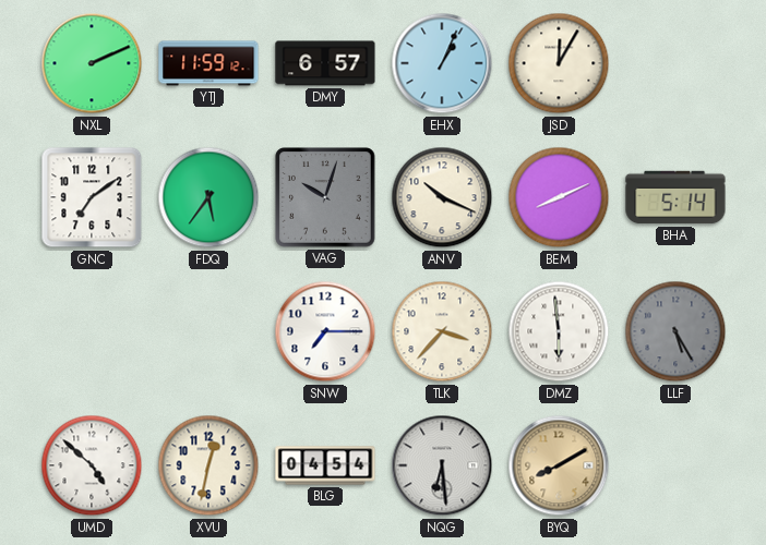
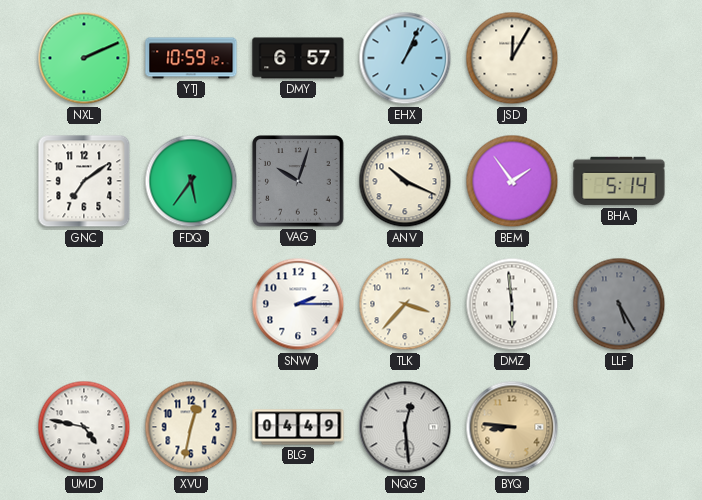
YTJ: 11:59 -> 10:59
BEM: 8:11 -> 1:54
SNW: 7:15 -> 2:15
UMD: 4:52 -> 4:47
BLG: 04:54 -> 04:49
NQG: 6:29 -> 12:29
BYQ: 8:10 -> 8:46
